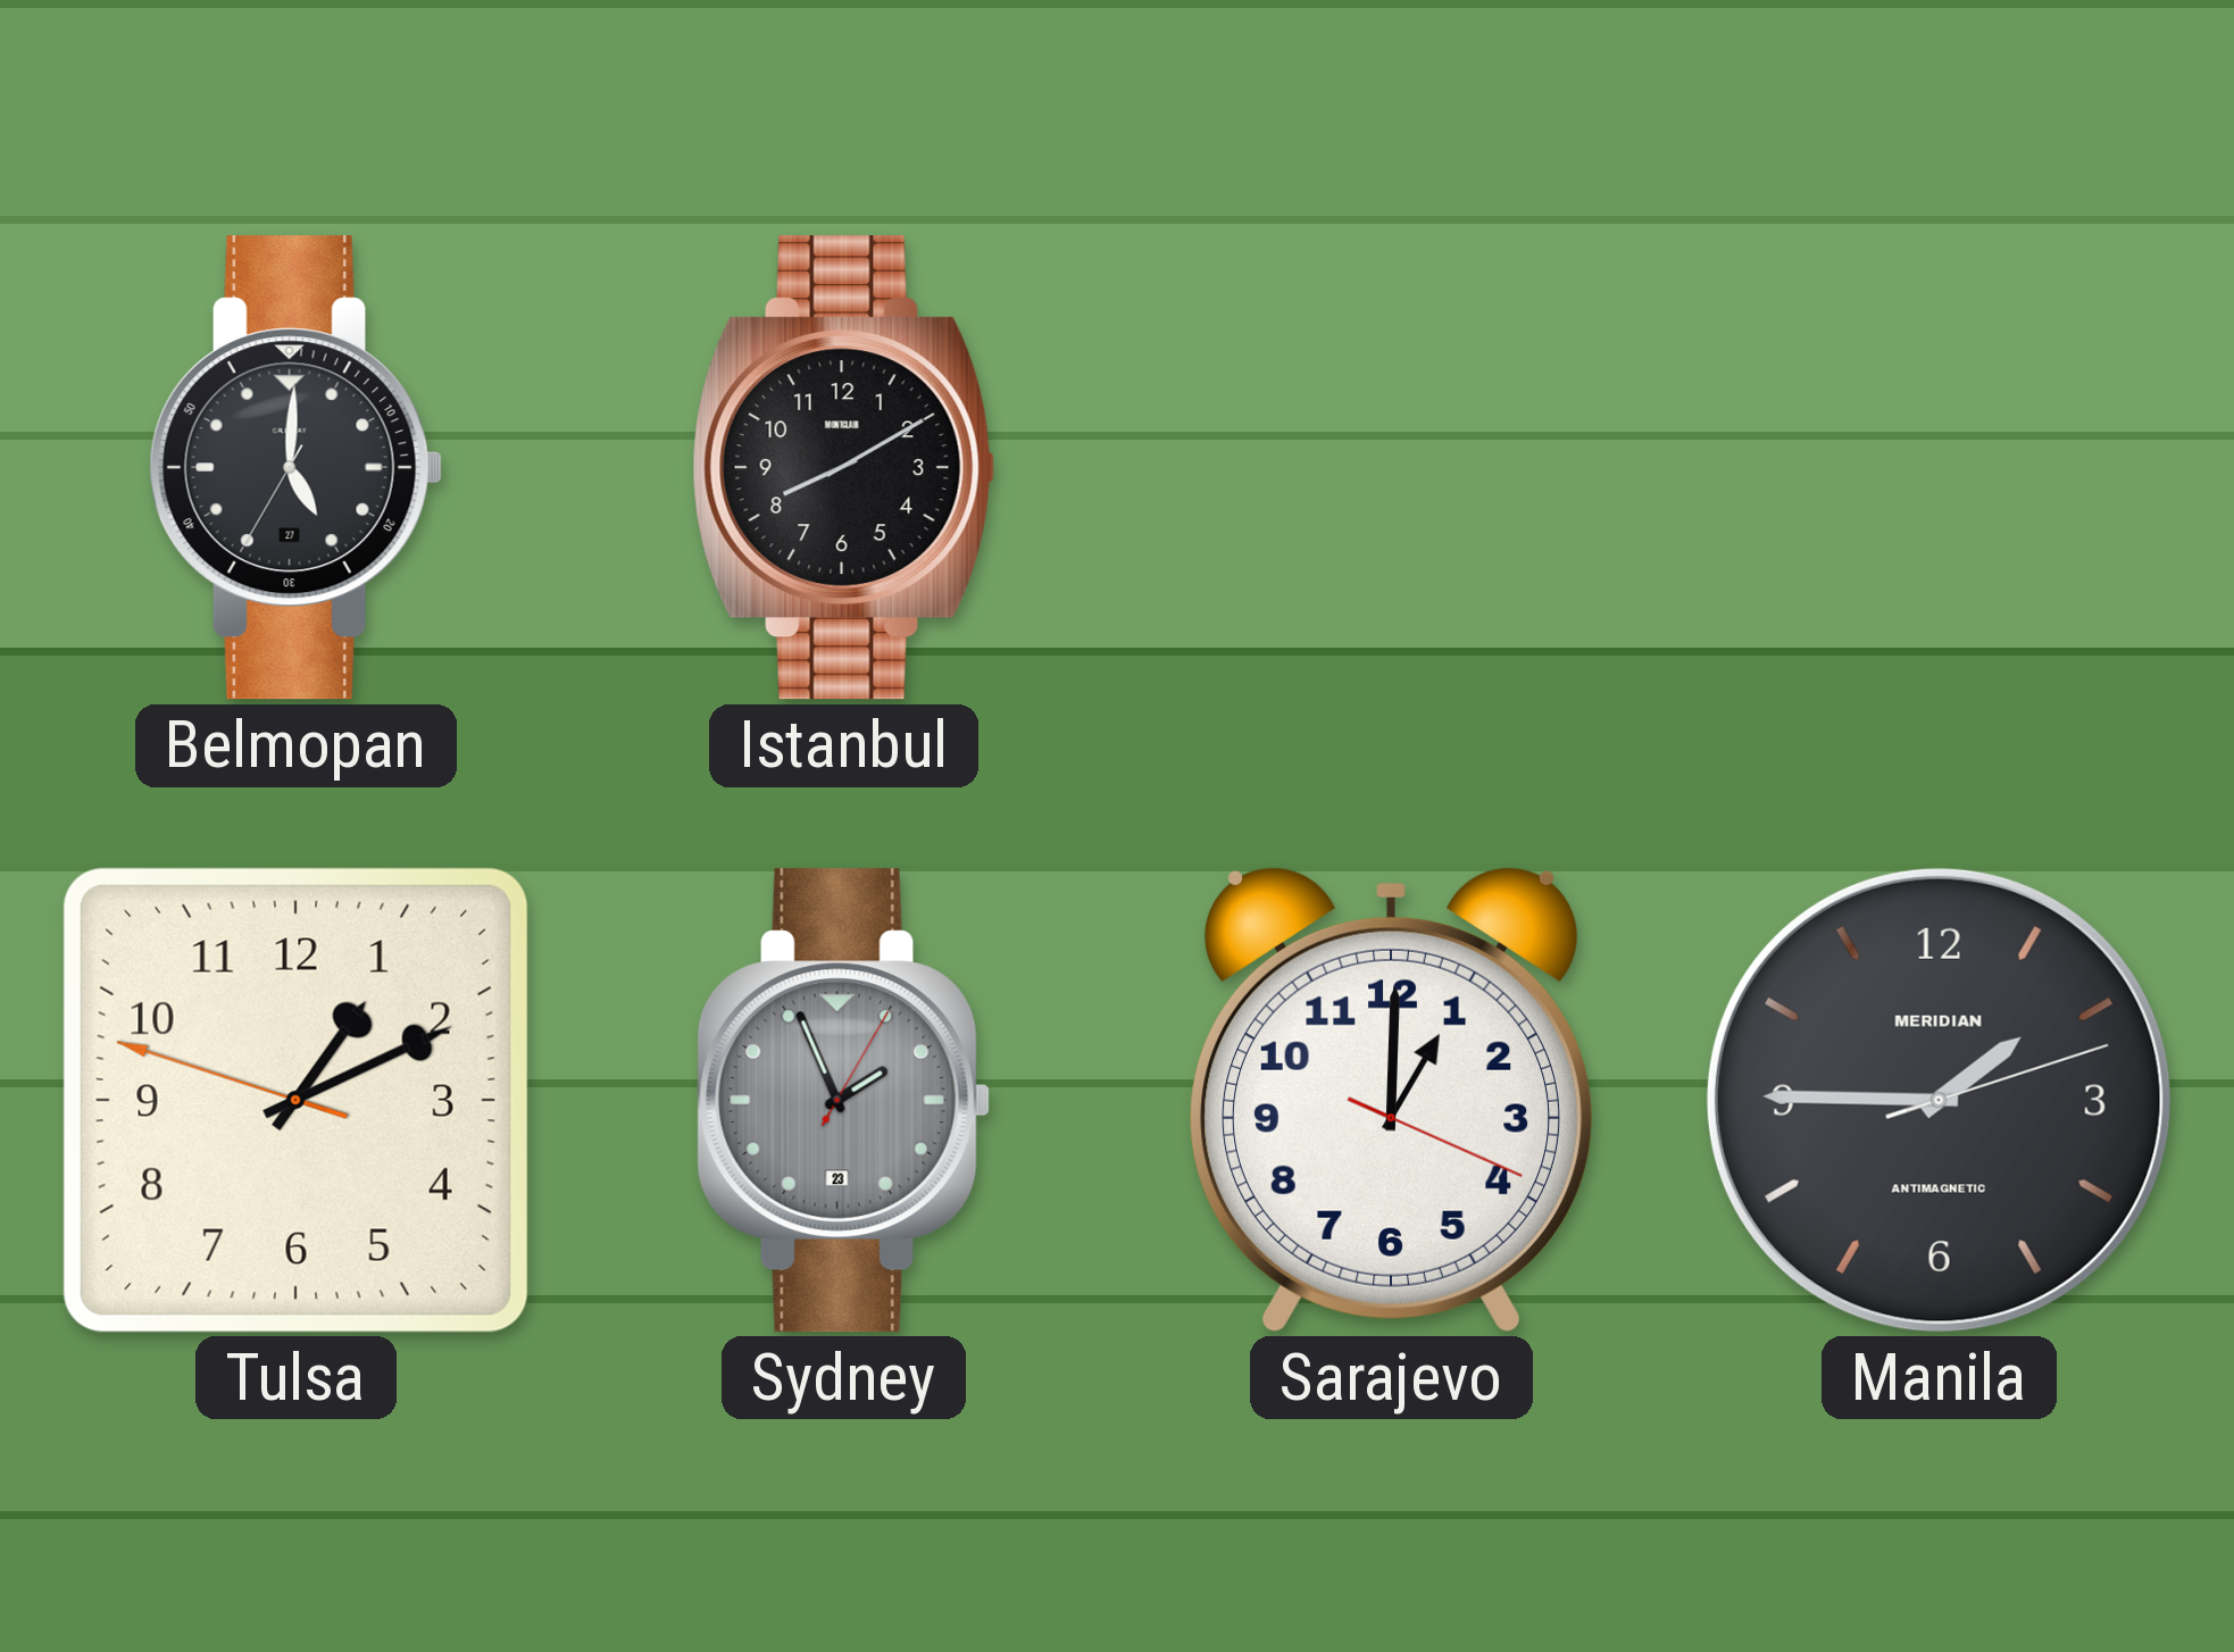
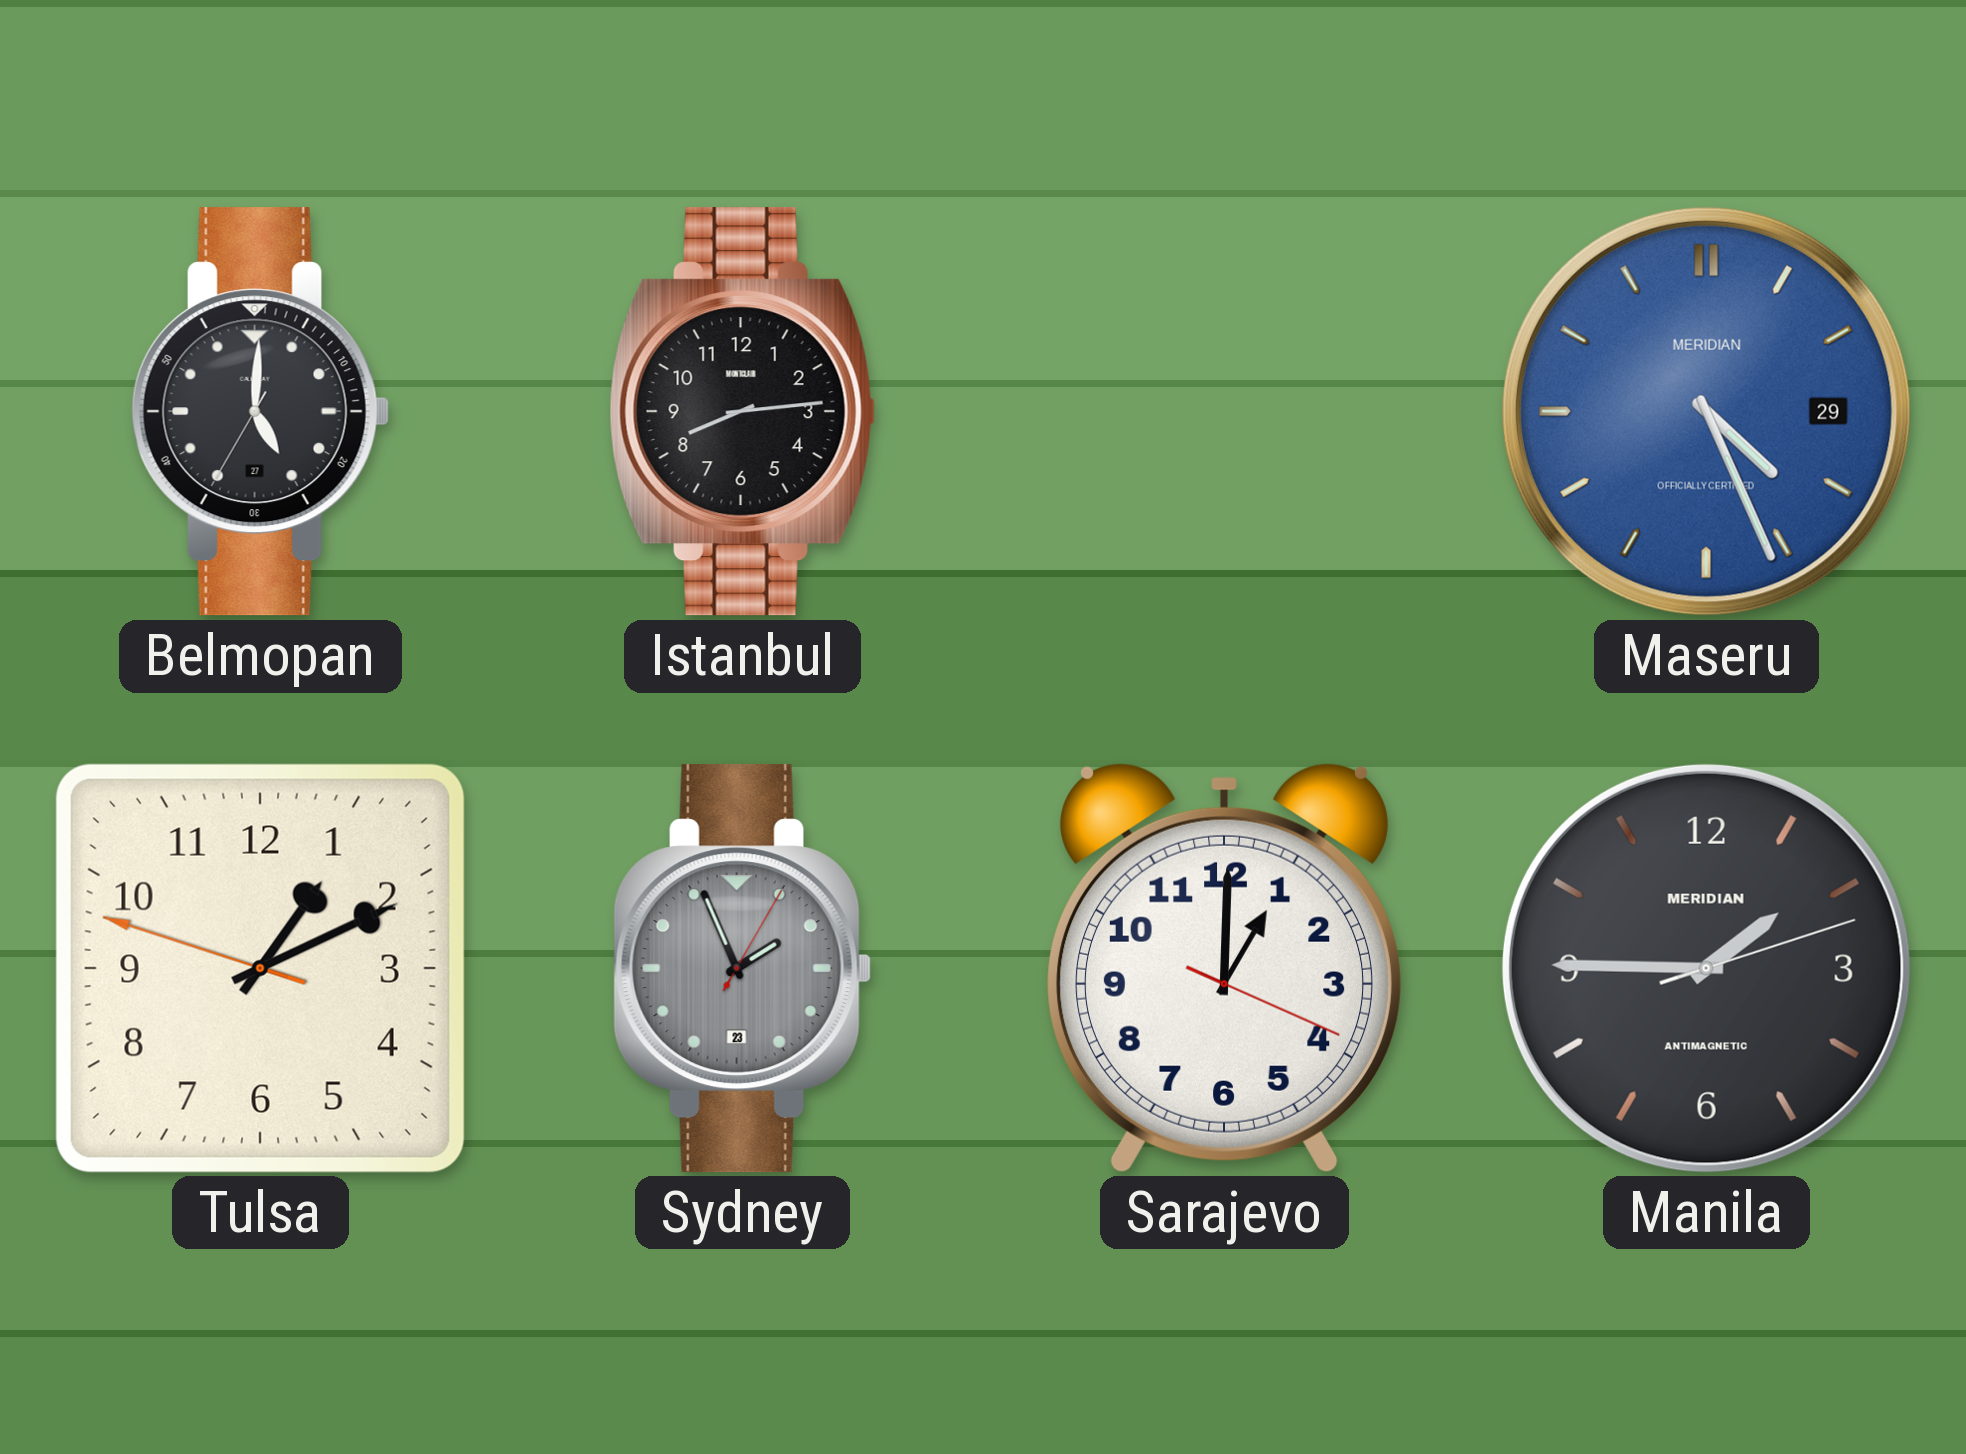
Istanbul: 8:10 -> 8:14
Maseru: none -> 4:26
